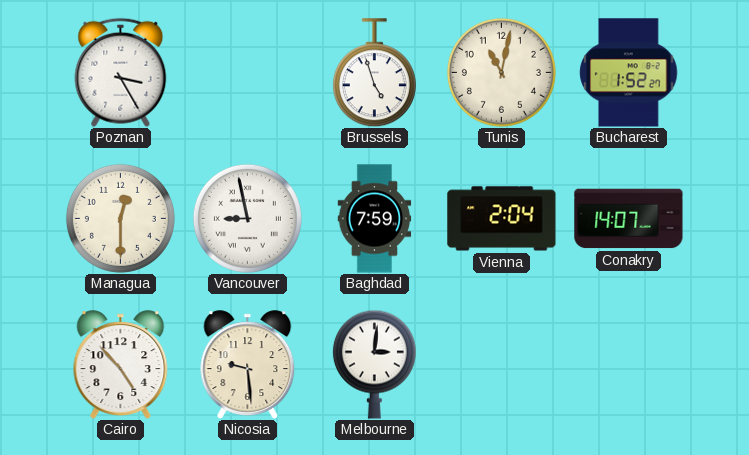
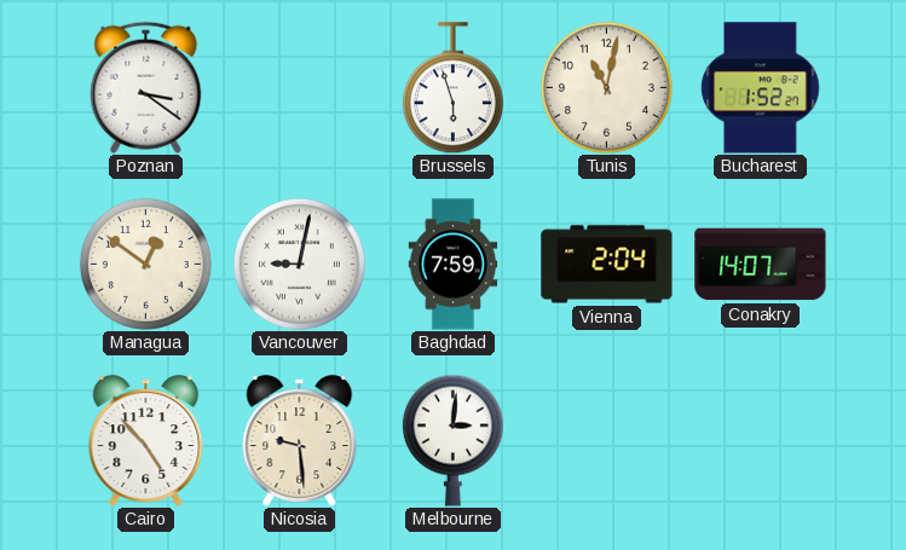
Poznan: 3:25 -> 3:21
Brussels: 4:57 -> 5:57
Managua: 12:30 -> 12:51
Vancouver: 8:58 -> 9:02
